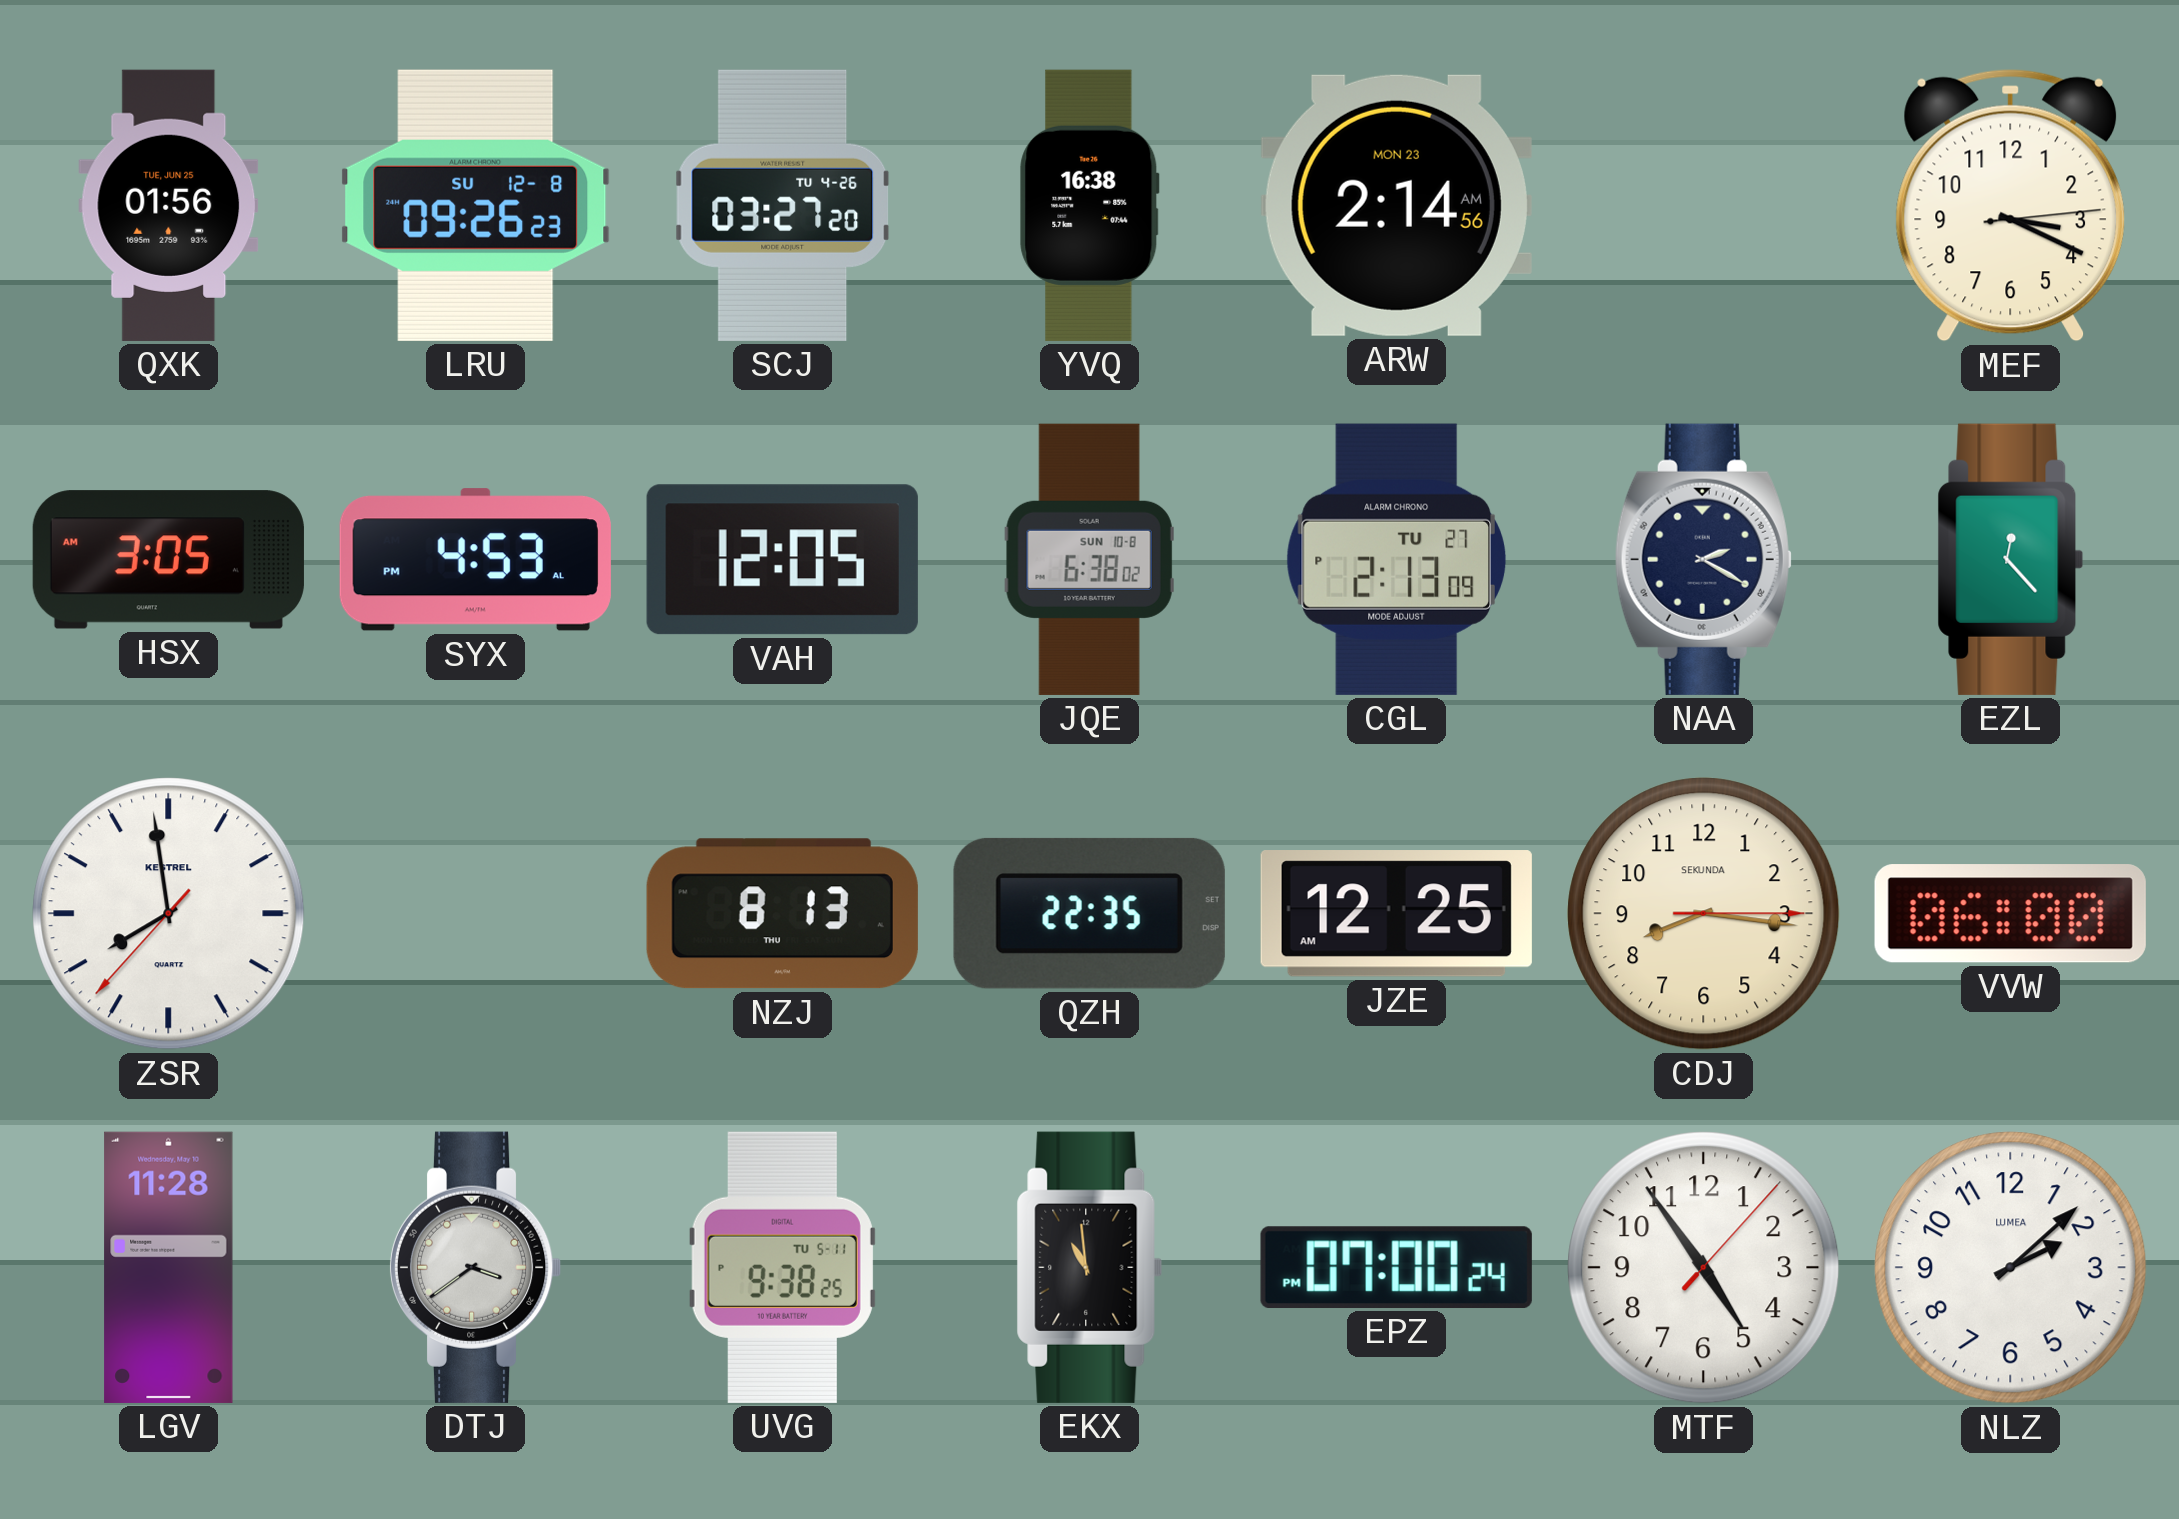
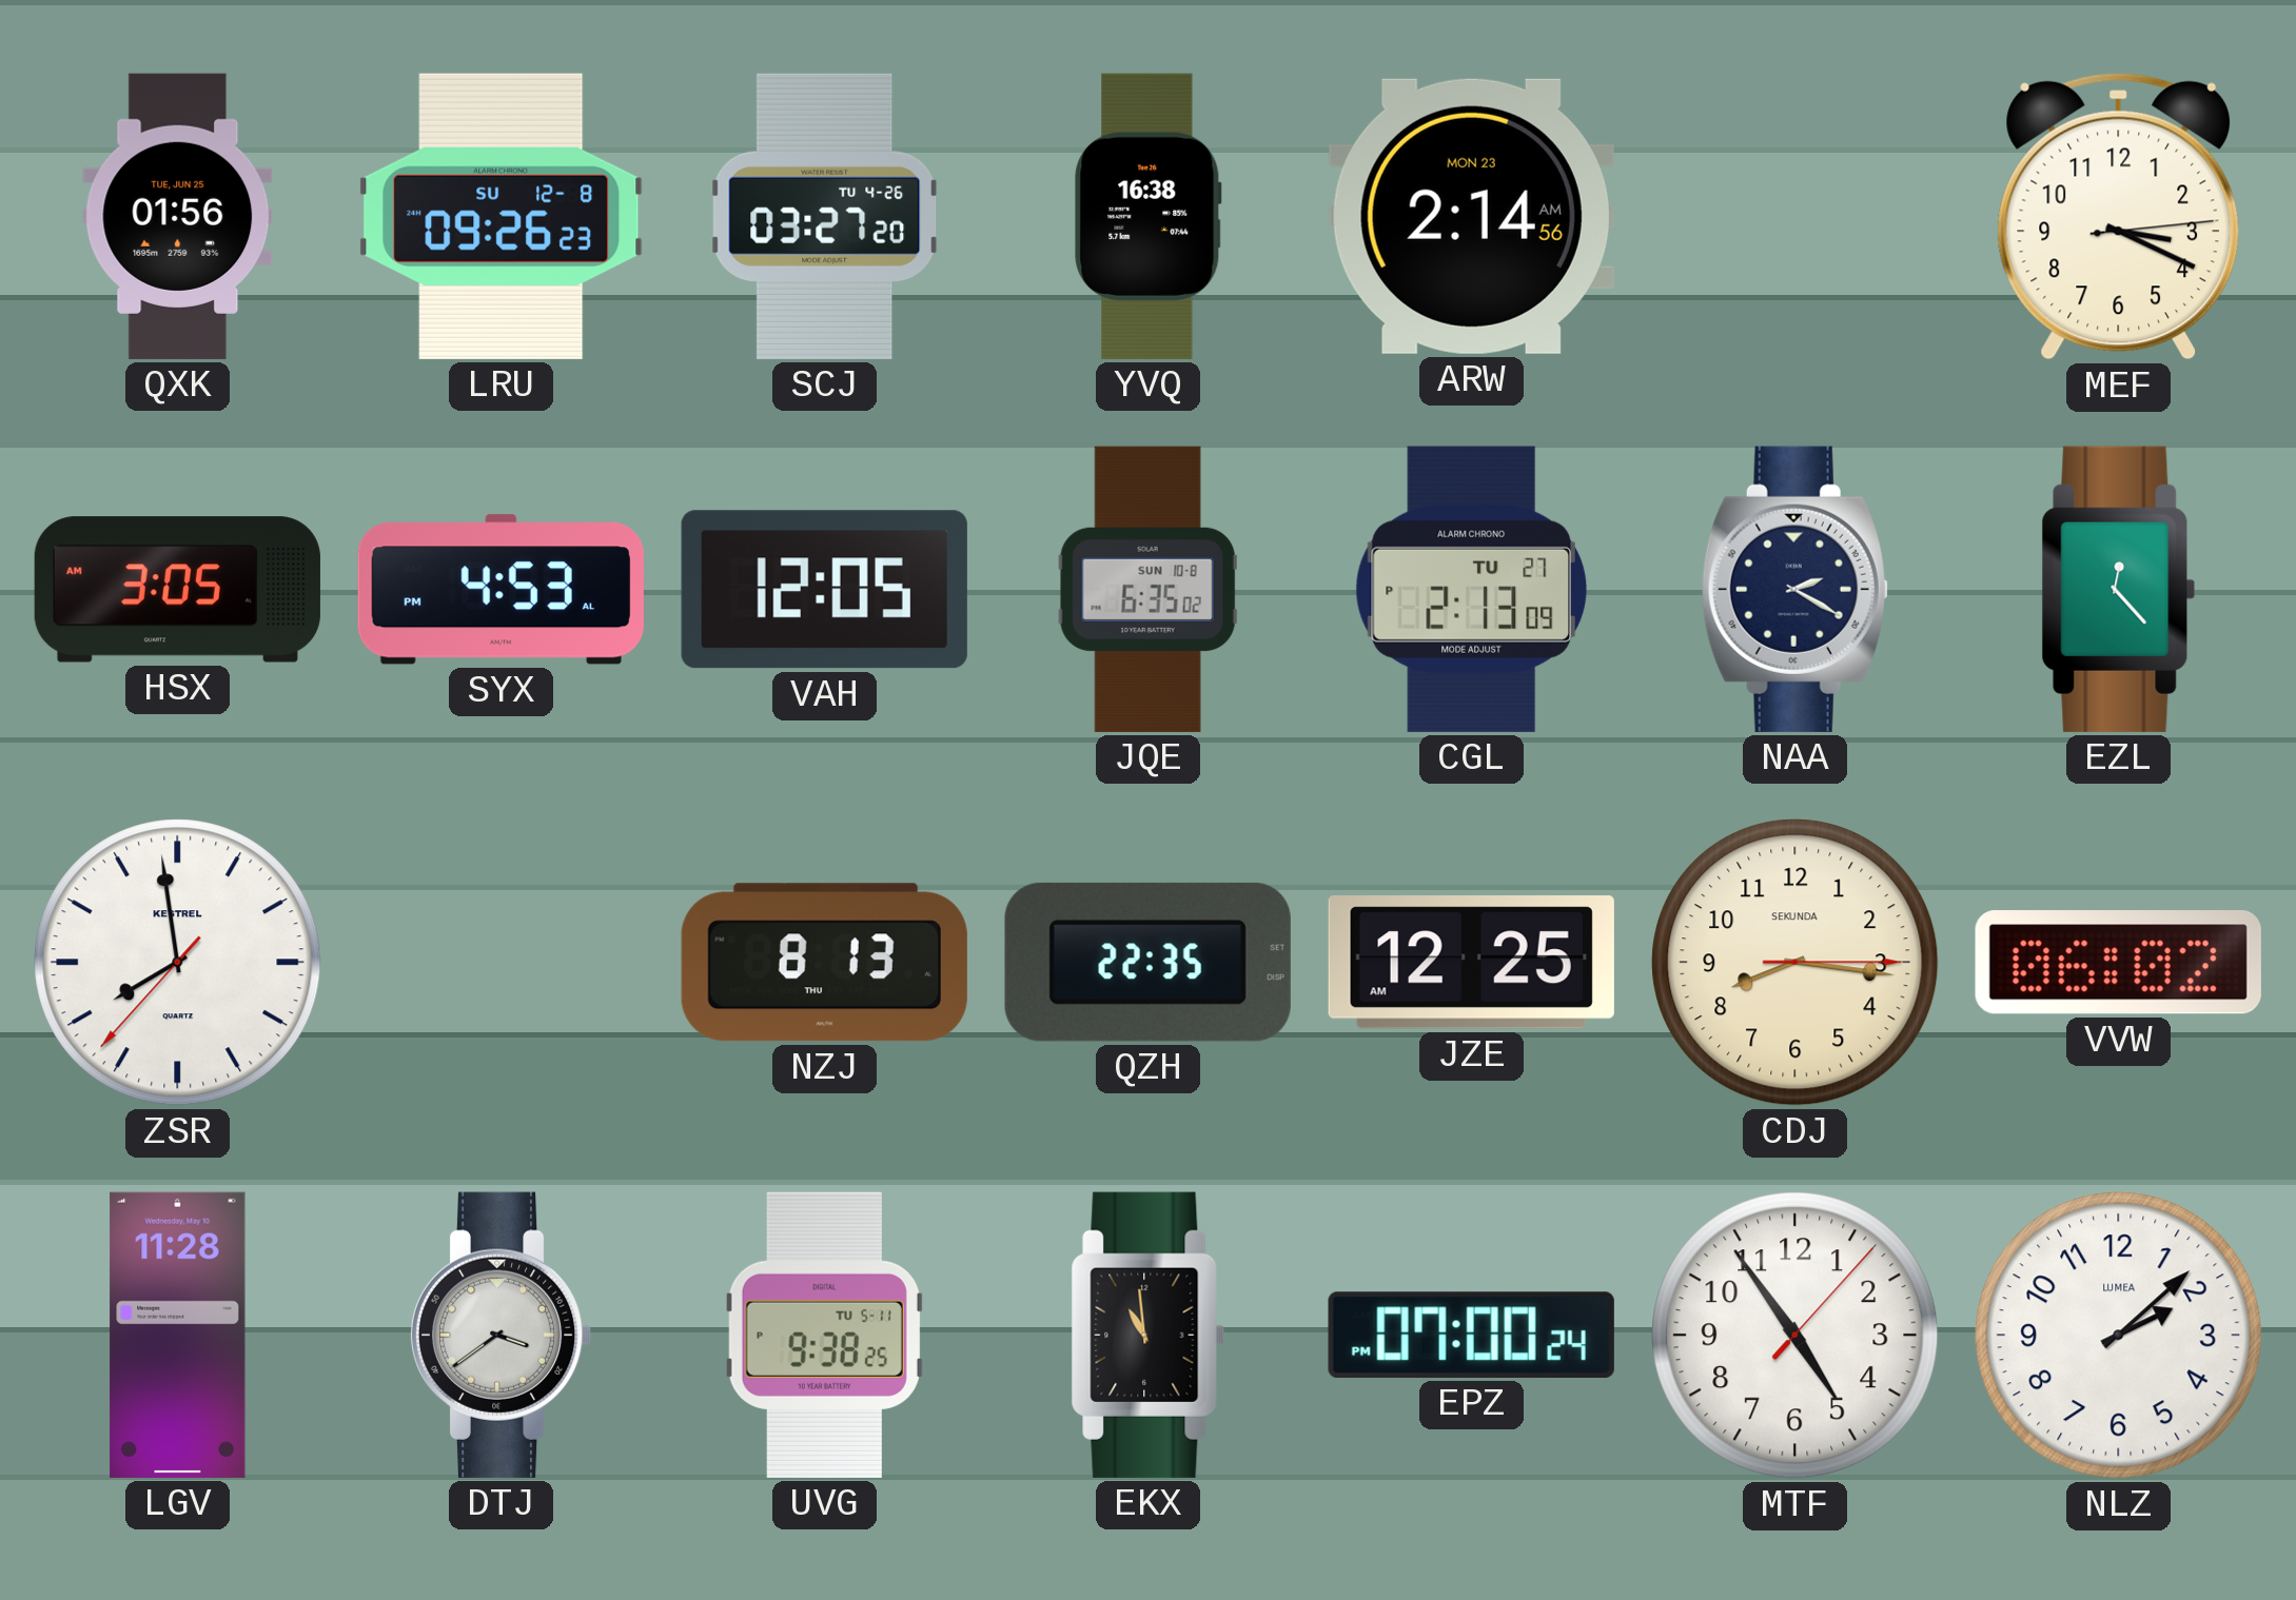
JQE: 6:38 -> 6:35
VVW: 06:00 -> 06:02
